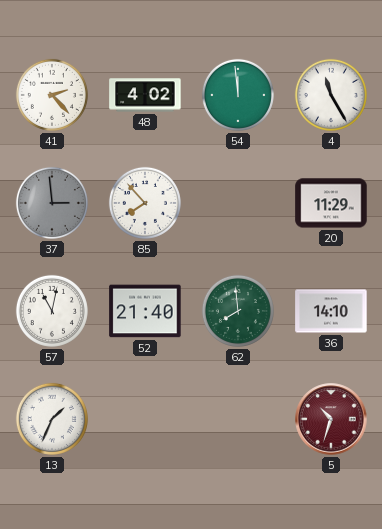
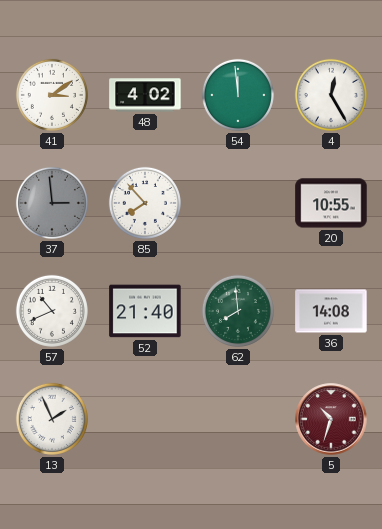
41: 2:23 -> 3:09
4: 11:25 -> 12:25
20: 11:29 -> 10:55
57: 11:02 -> 10:41
36: 14:10 -> 14:08
13: 1:34 -> 1:56
